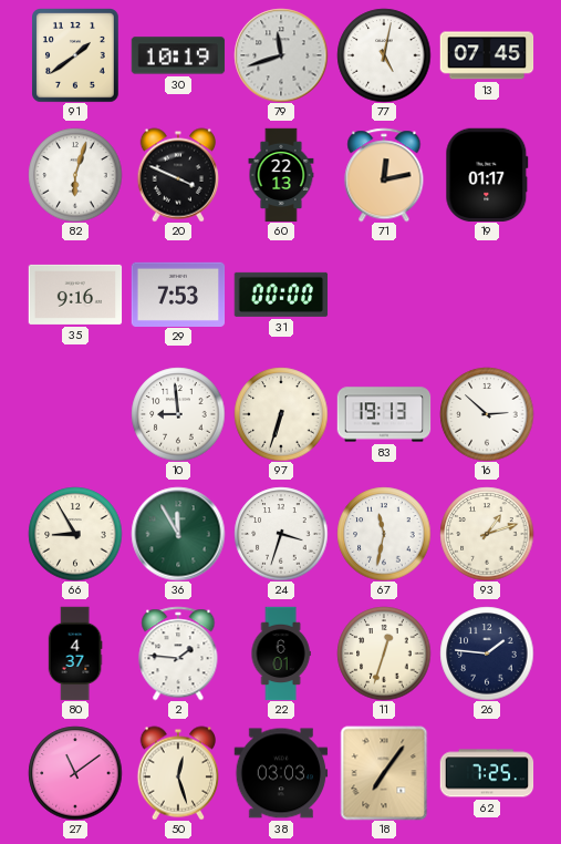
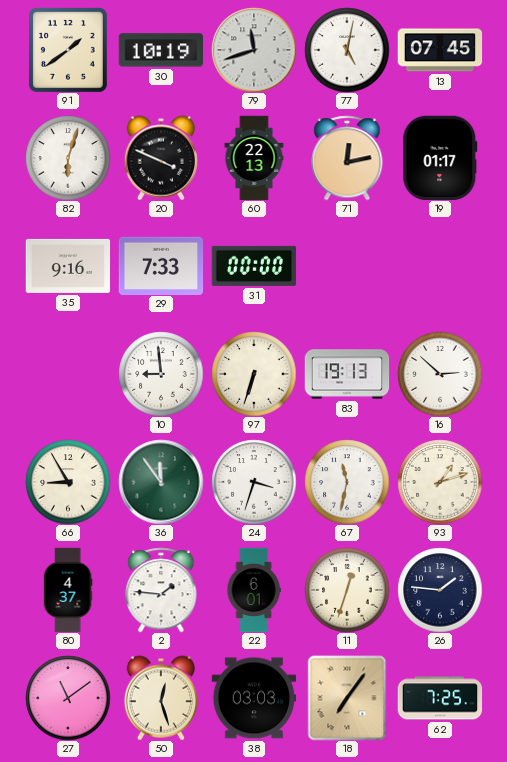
29: 7:53 -> 7:33
36: 11:55 -> 11:54
